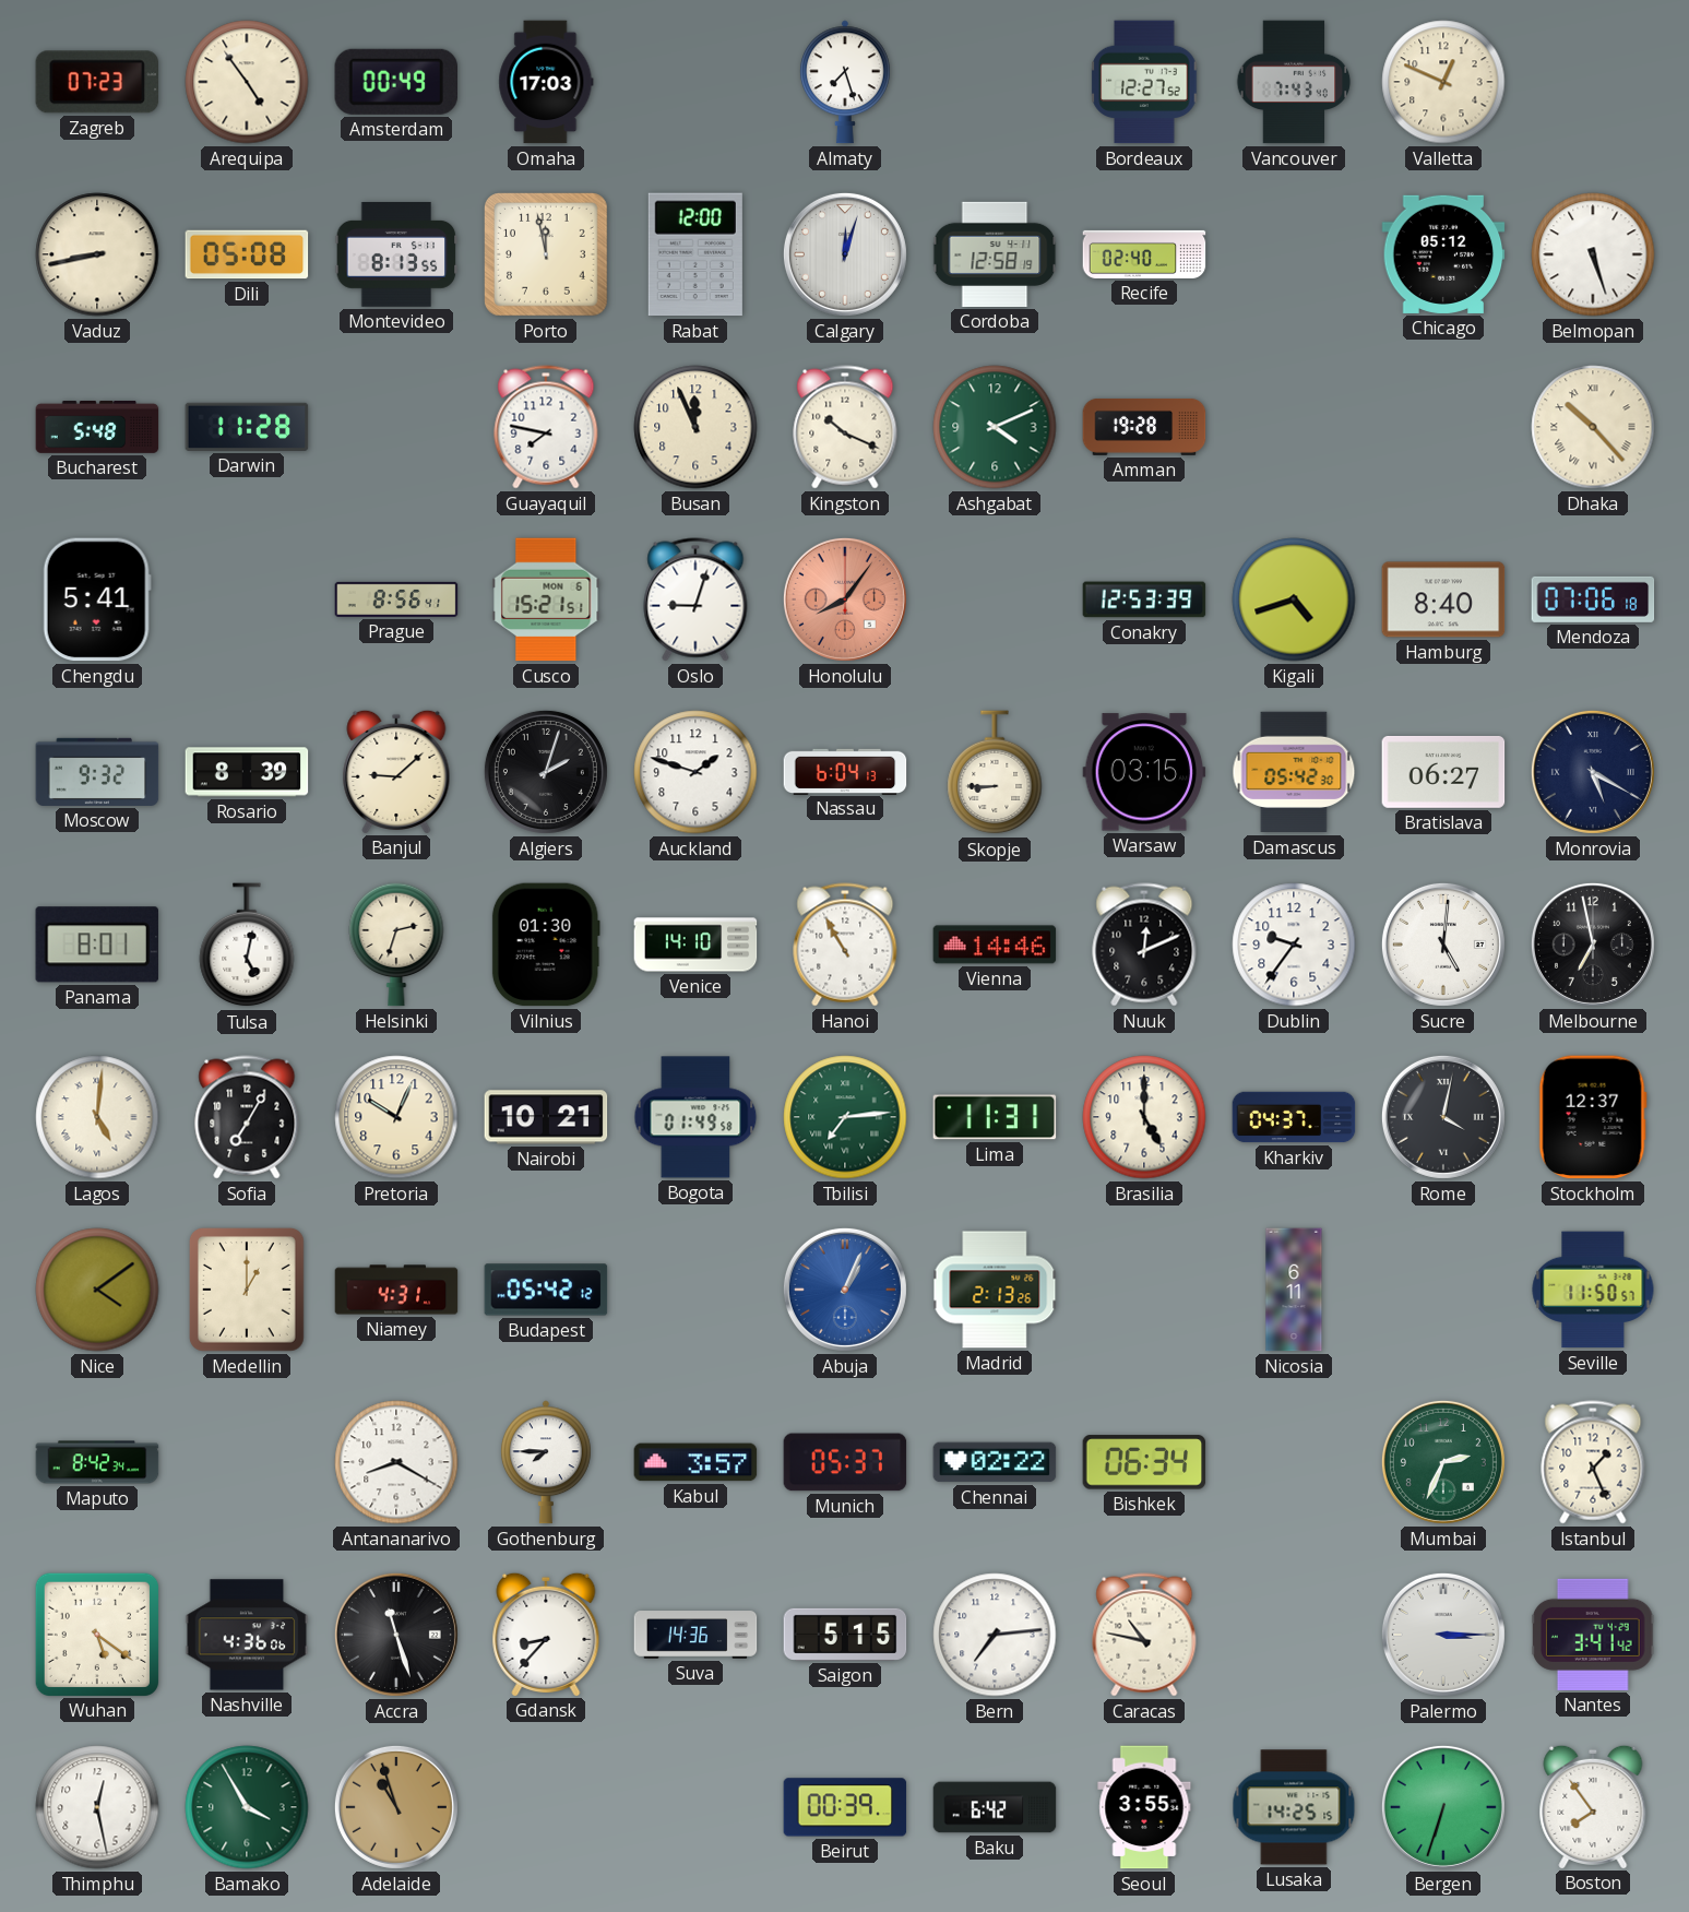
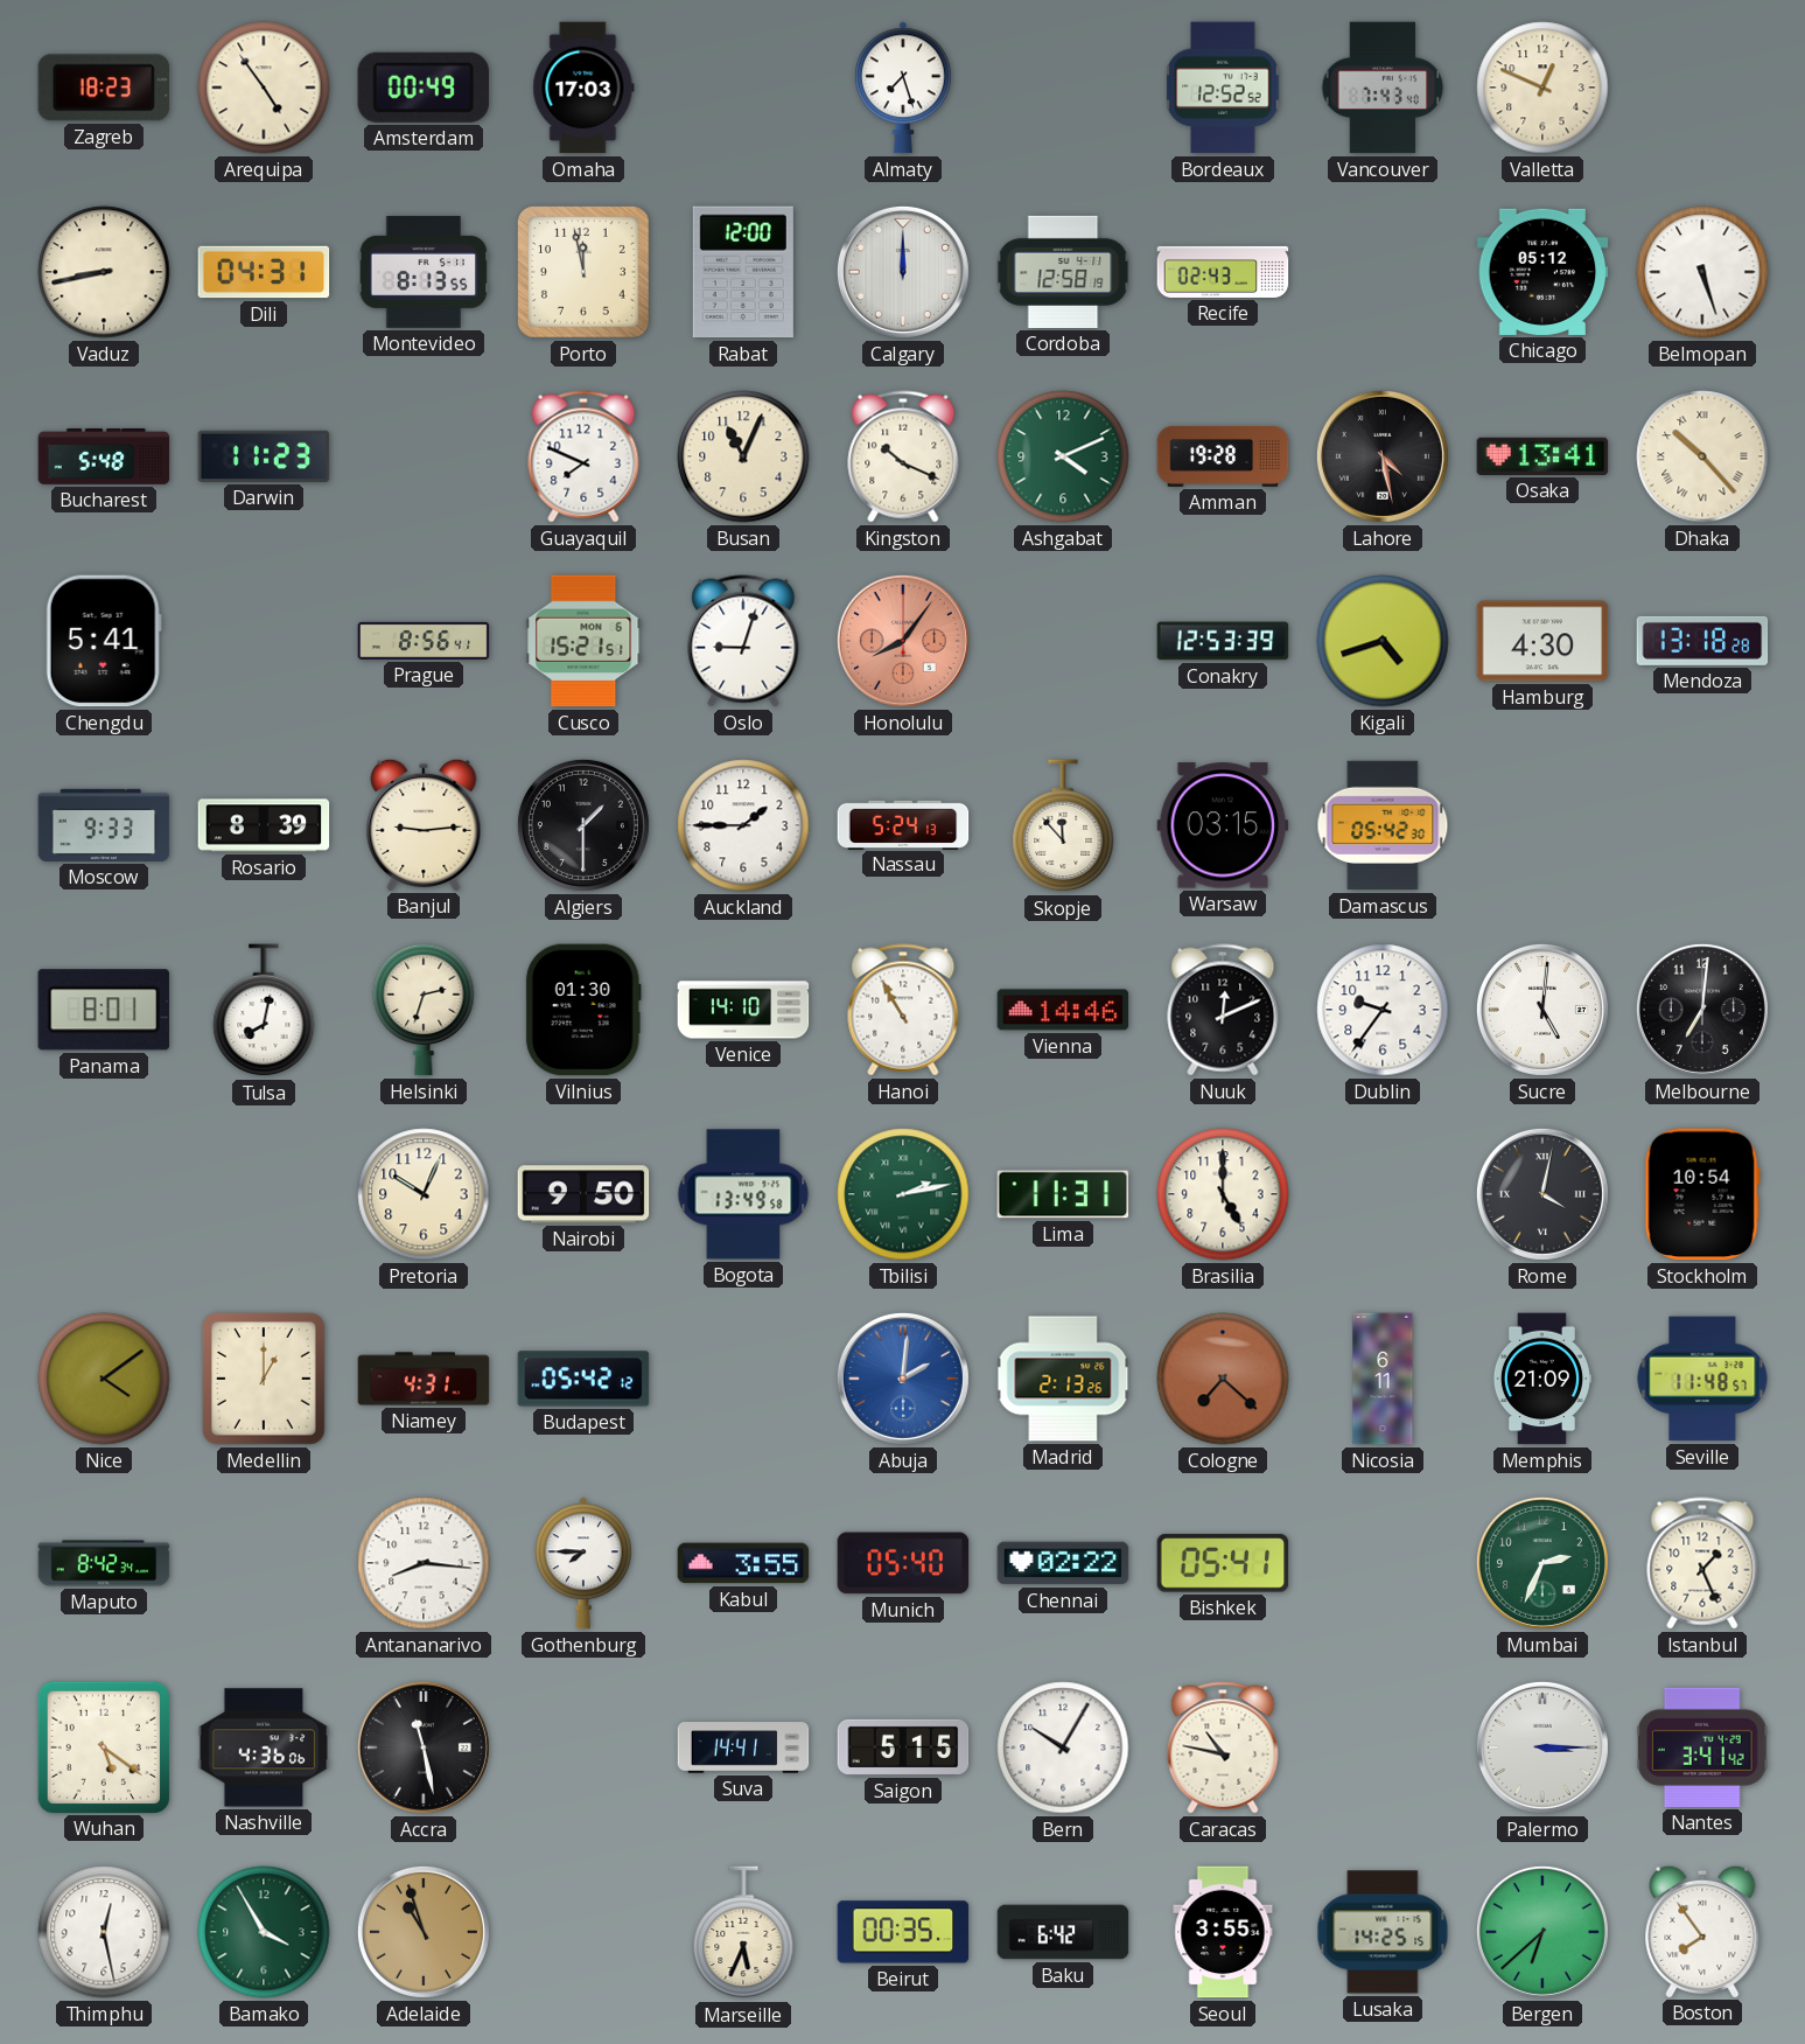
Zagreb: 07:23 -> 18:23
Bordeaux: 12:27 -> 12:52
Dili: 05:08 -> 04:31
Calgary: 12:03 -> 12:00
Recife: 02:40 -> 02:43
Darwin: 11:28 -> 11:23
Guayaquil: 7:47 -> 7:49
Busan: 11:56 -> 11:04
Lahore: none -> 4:28
Osaka: none -> 13:41
Hamburg: 8:40 -> 4:30
Mendoza: 07:06 -> 13:18
Moscow: 9:32 -> 9:33
Banjul: 9:08 -> 9:14
Algiers: 2:03 -> 1:30
Auckland: 1:48 -> 1:45
Nassau: 6:04 -> 5:24
Skopje: 8:45 -> 11:53
Bratislava: 06:27 -> none
Monrovia: 5:20 -> none
Tulsa: 5:02 -> 8:02
Melbourne: 6:58 -> 7:01
Lagos: 5:01 -> none
Sofia: 7:05 -> none
Nairobi: 10:21 -> 9:50
Bogota: 01:49 -> 13:49
Tbilisi: 7:14 -> 2:13
Kharkiv: 04:37 -> none
Stockholm: 12:37 -> 10:54
Abuja: 1:04 -> 2:01
Cologne: none -> 7:22
Memphis: none -> 21:09
Seville: 11:50 -> 11:48
Antananarivo: 8:20 -> 8:16
Kabul: 3:57 -> 3:55
Munich: 05:37 -> 05:40
Bishkek: 06:34 -> 05:41
Accra: 11:27 -> 11:28
Gdansk: 8:37 -> none
Suva: 14:36 -> 14:41
Bern: 7:14 -> 10:05
Marseille: none -> 5:34
Beirut: 00:39 -> 00:35
Bergen: 6:33 -> 6:38
